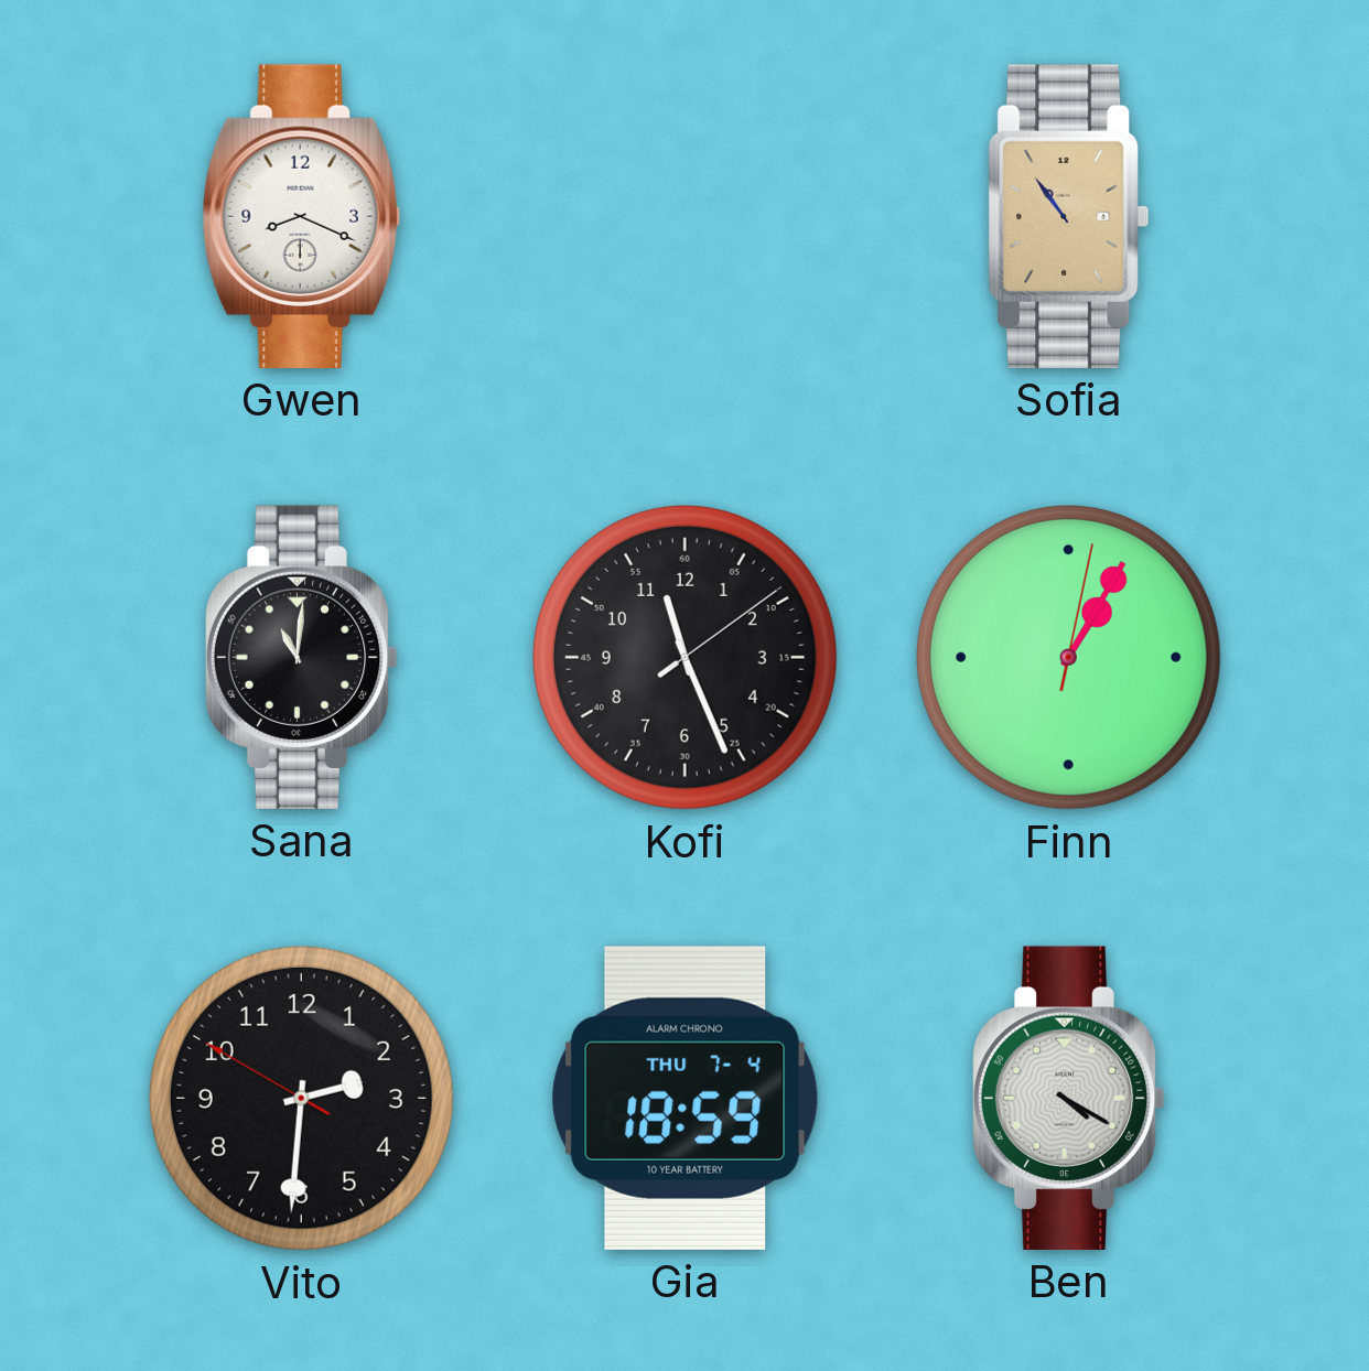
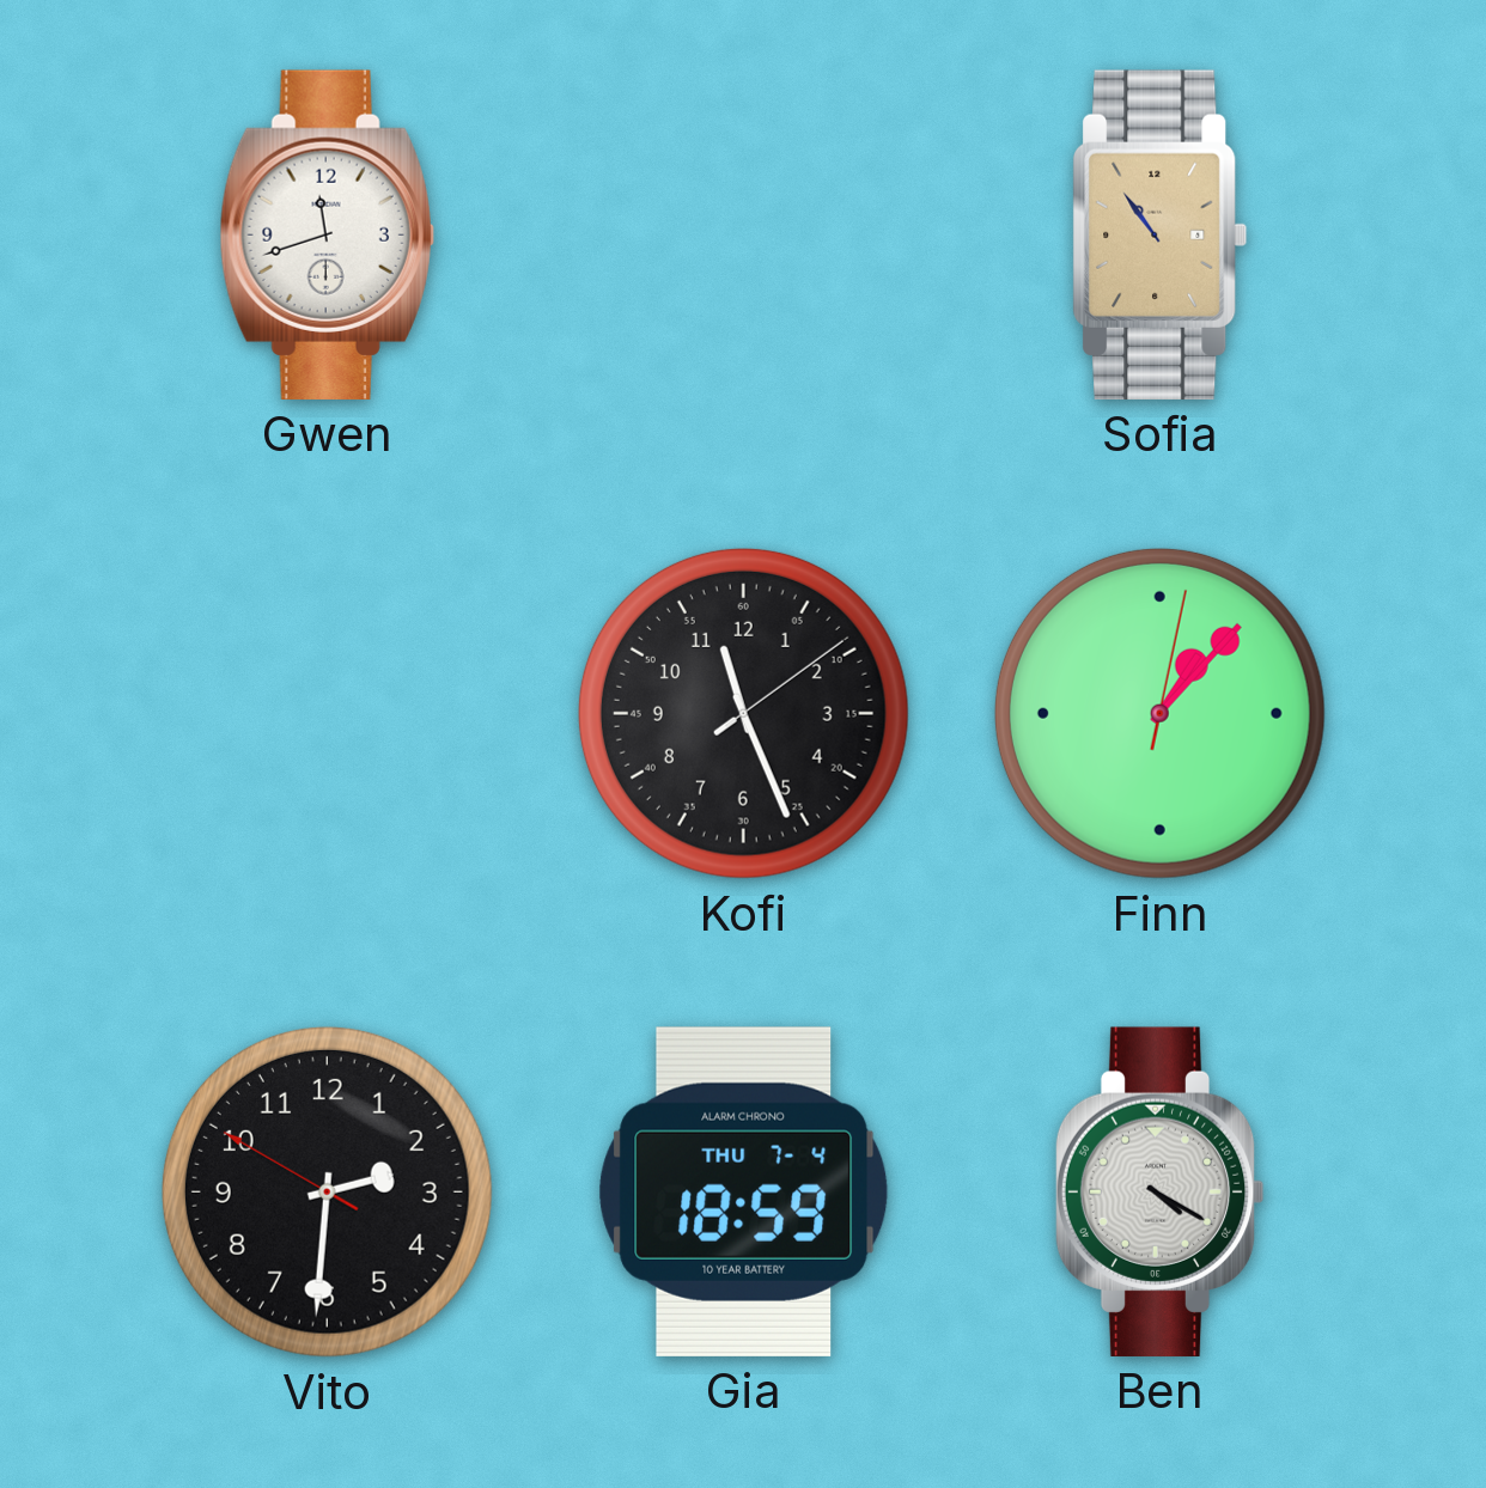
Gwen: 8:19 -> 11:42
Sana: 11:01 -> none
Finn: 1:05 -> 1:07
